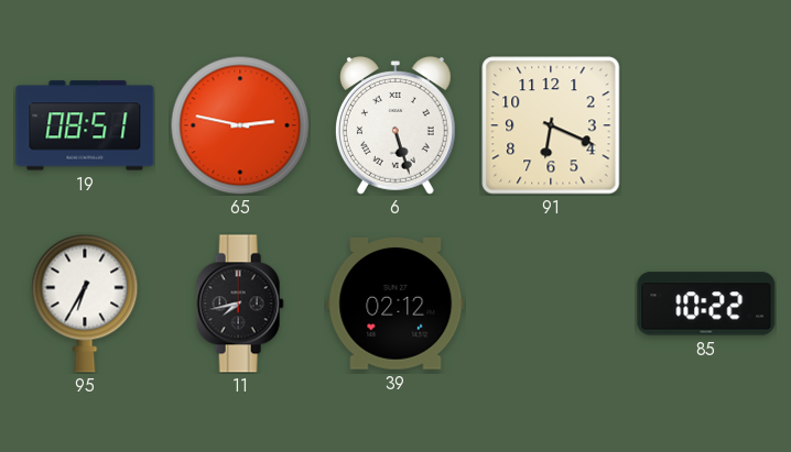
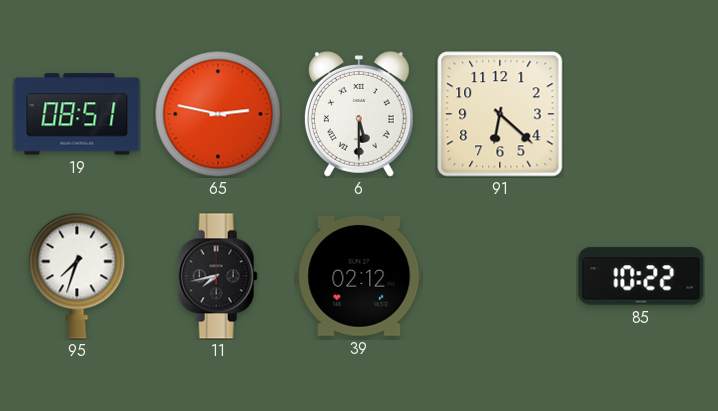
6: 5:27 -> 5:30
91: 6:19 -> 6:22
95: 6:35 -> 7:33
